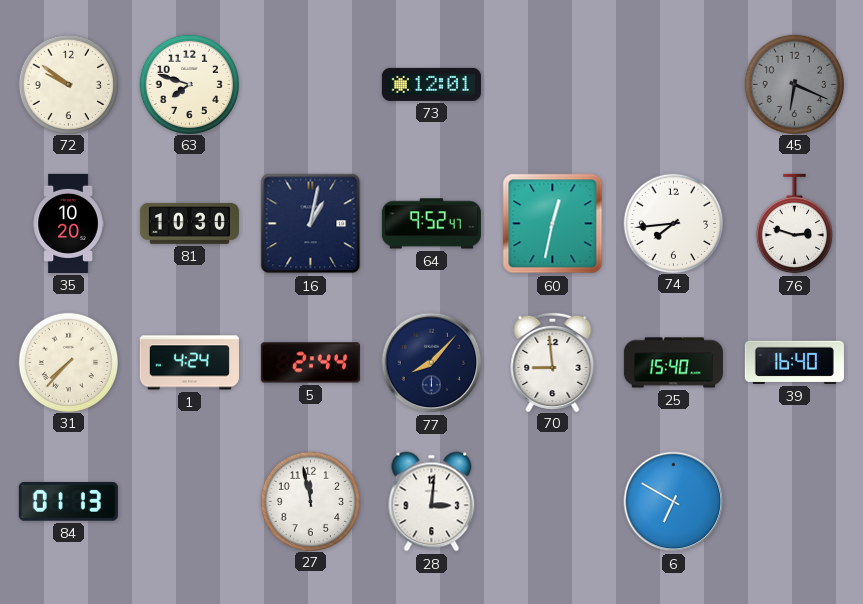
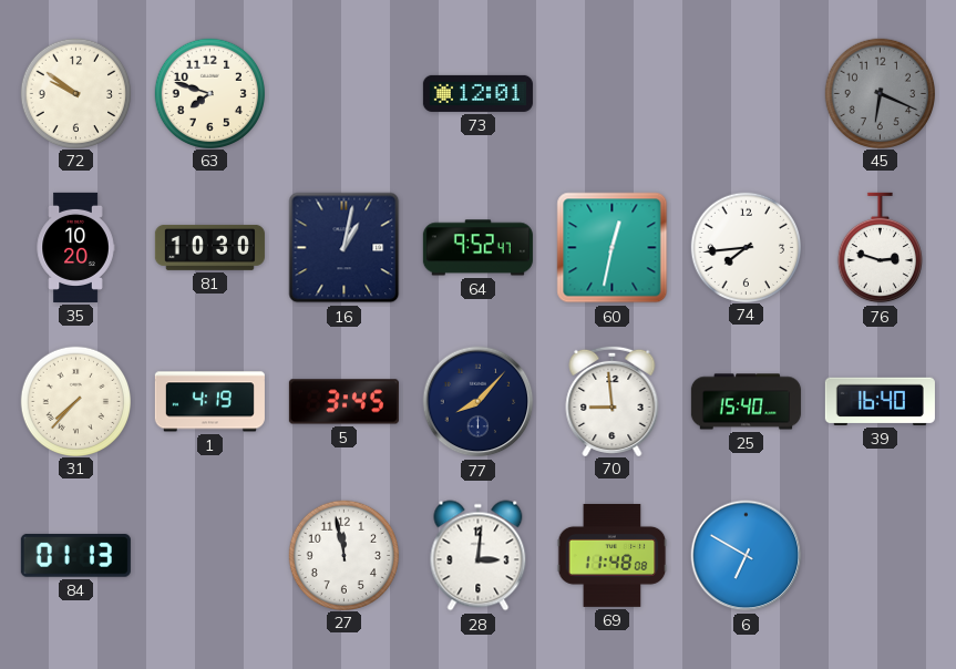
1: 4:24 -> 4:19
5: 2:44 -> 3:45
69: none -> 11:48
